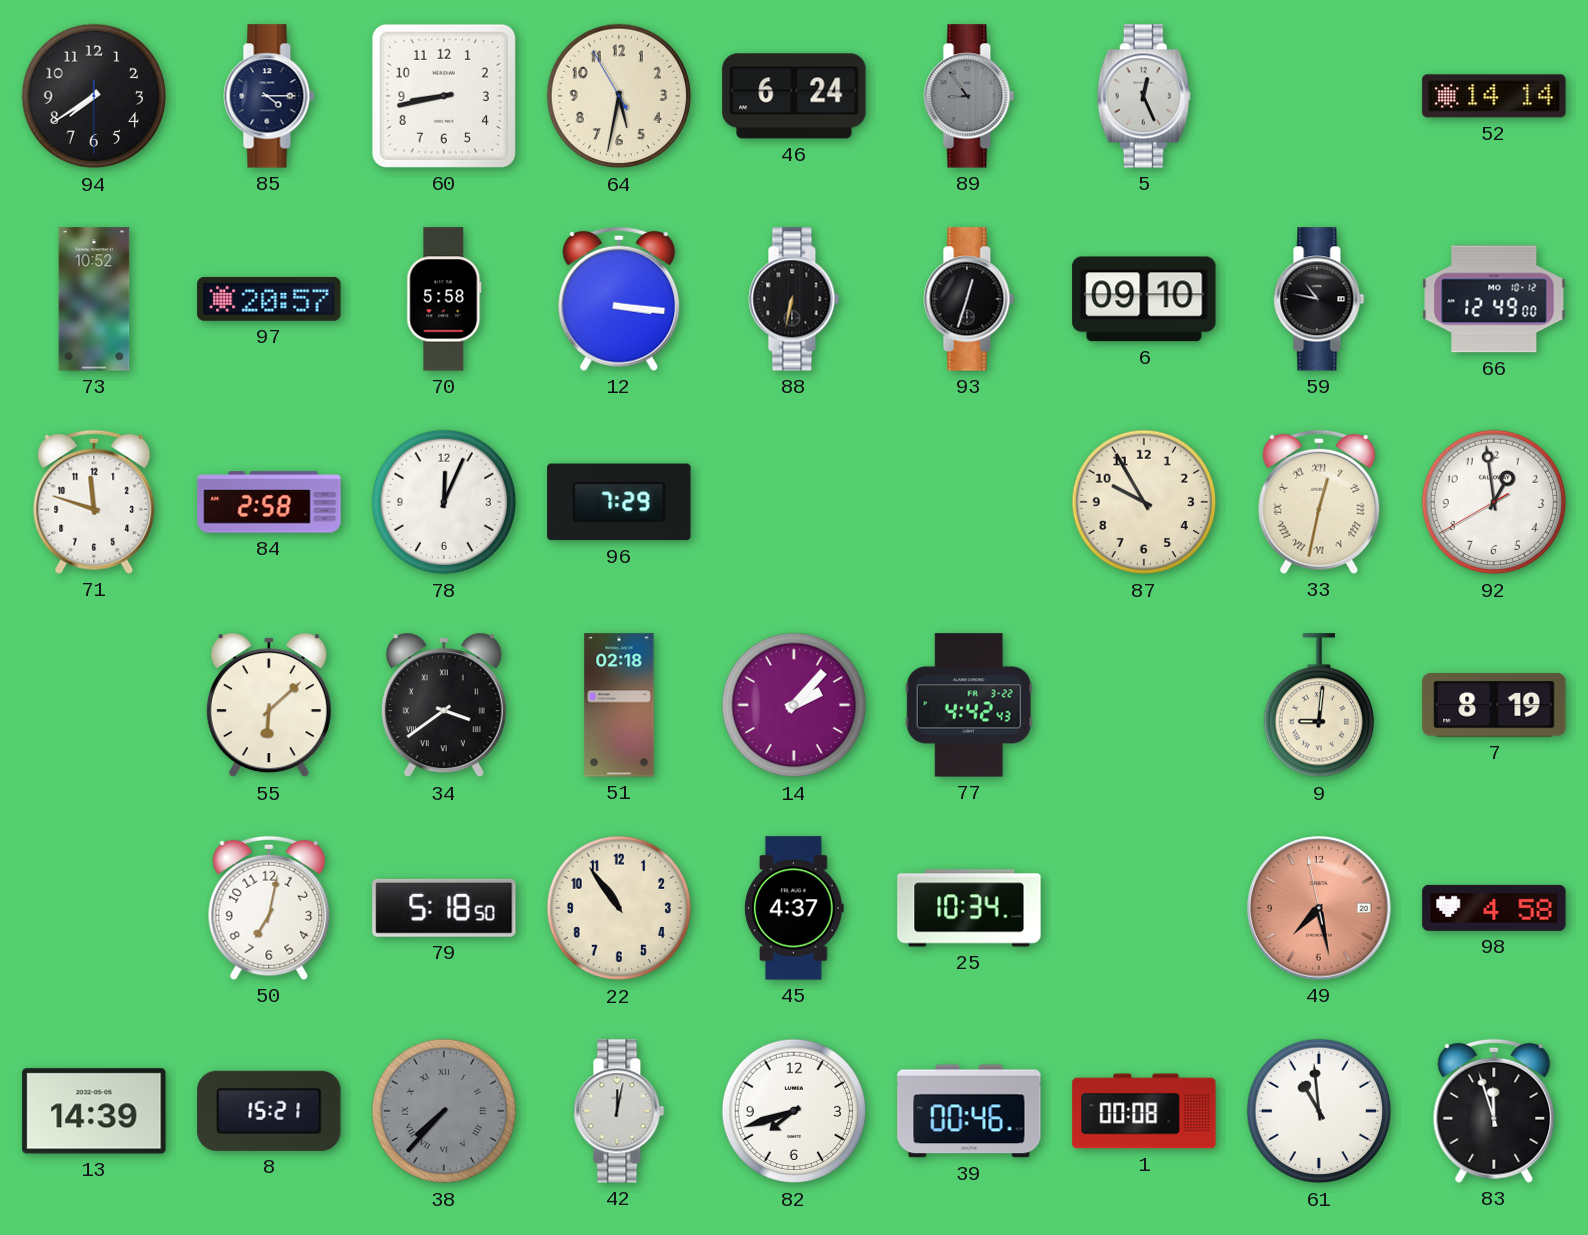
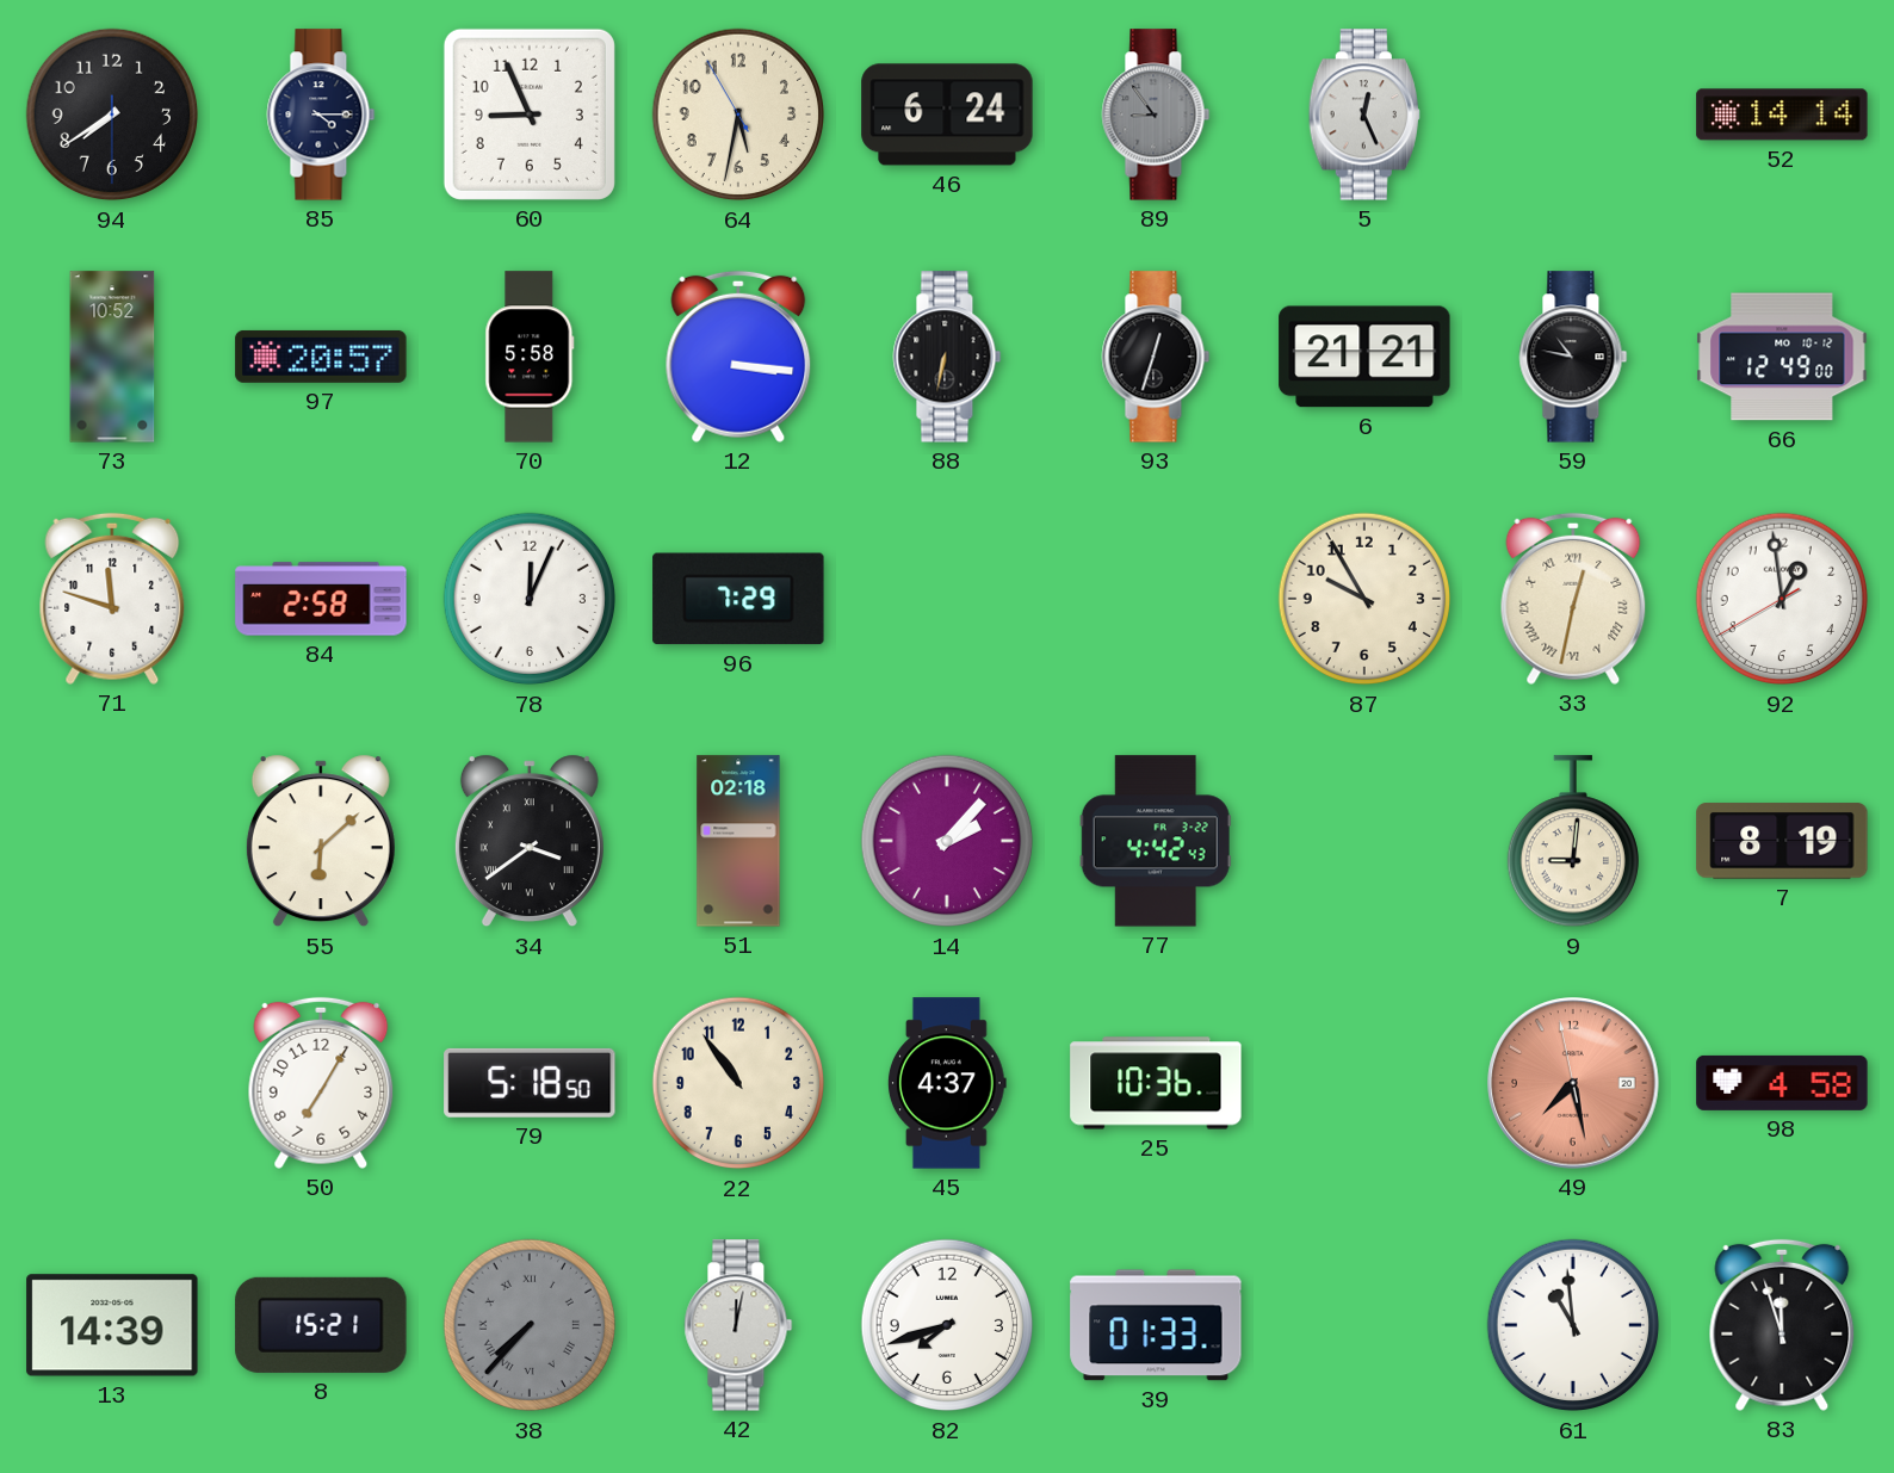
60: 8:43 -> 8:56
6: 09:10 -> 21:21
50: 7:02 -> 7:05
25: 10:34 -> 10:36
39: 00:46 -> 01:33
1: 00:08 -> none
